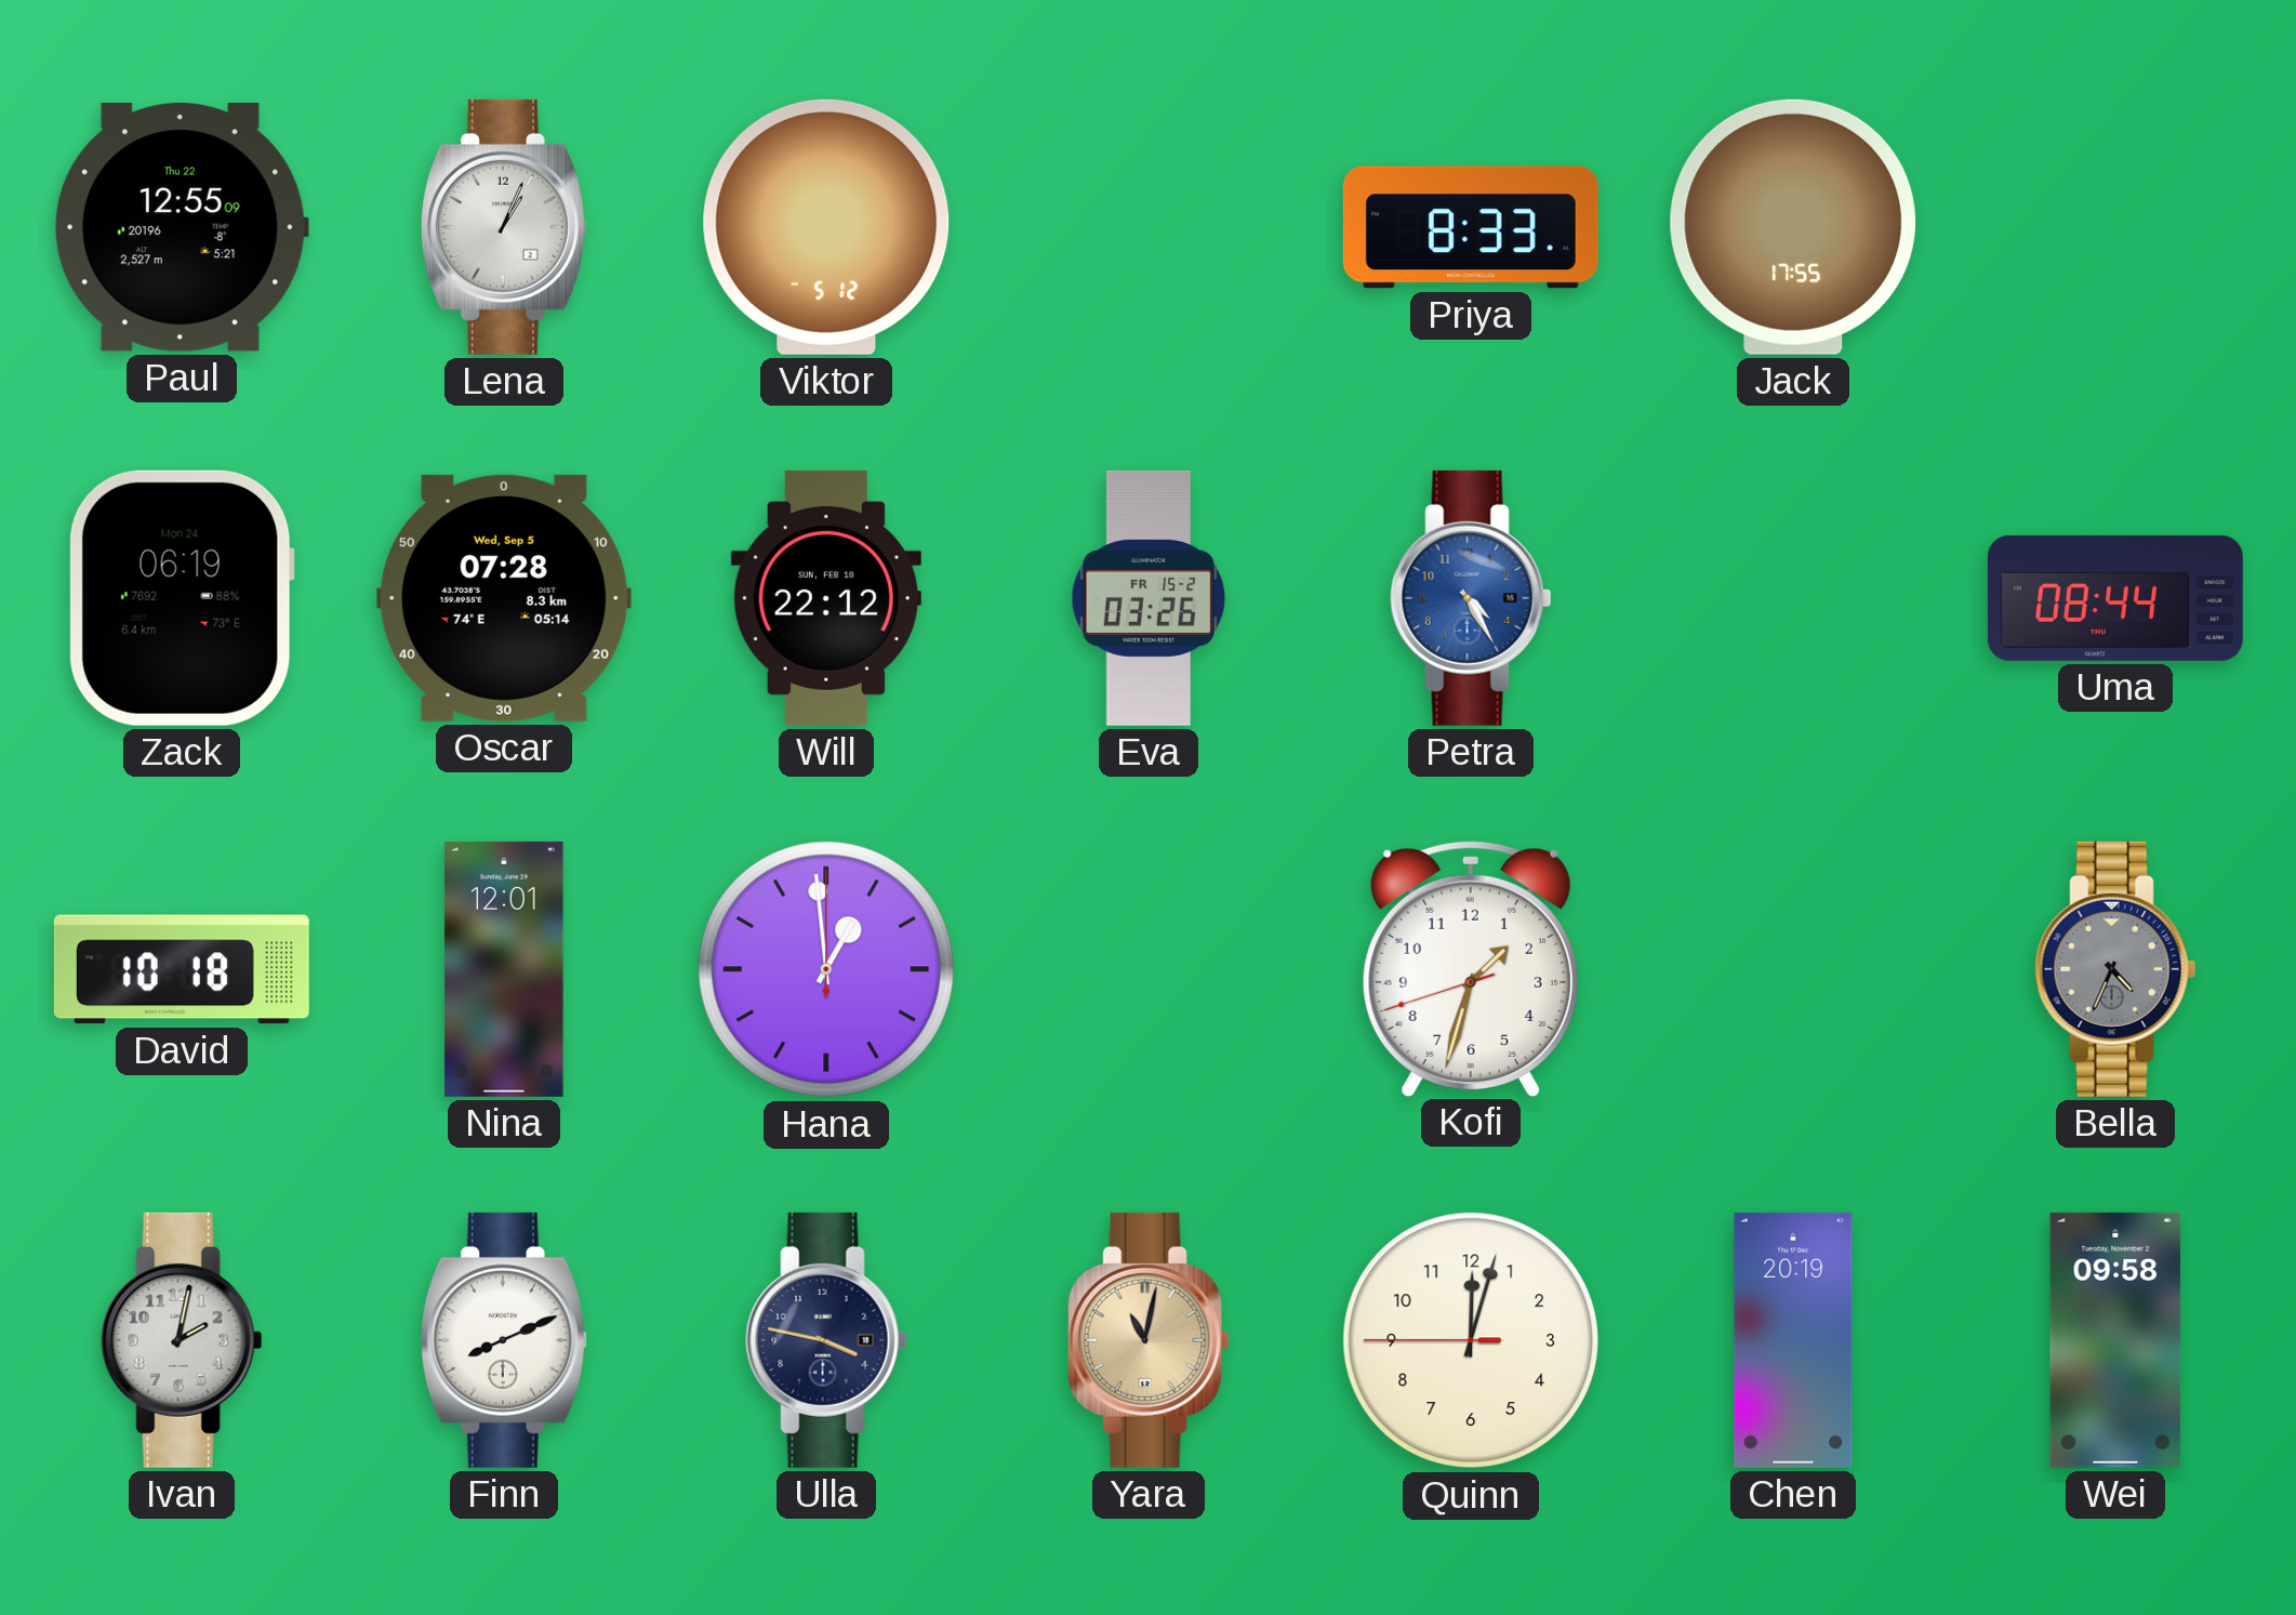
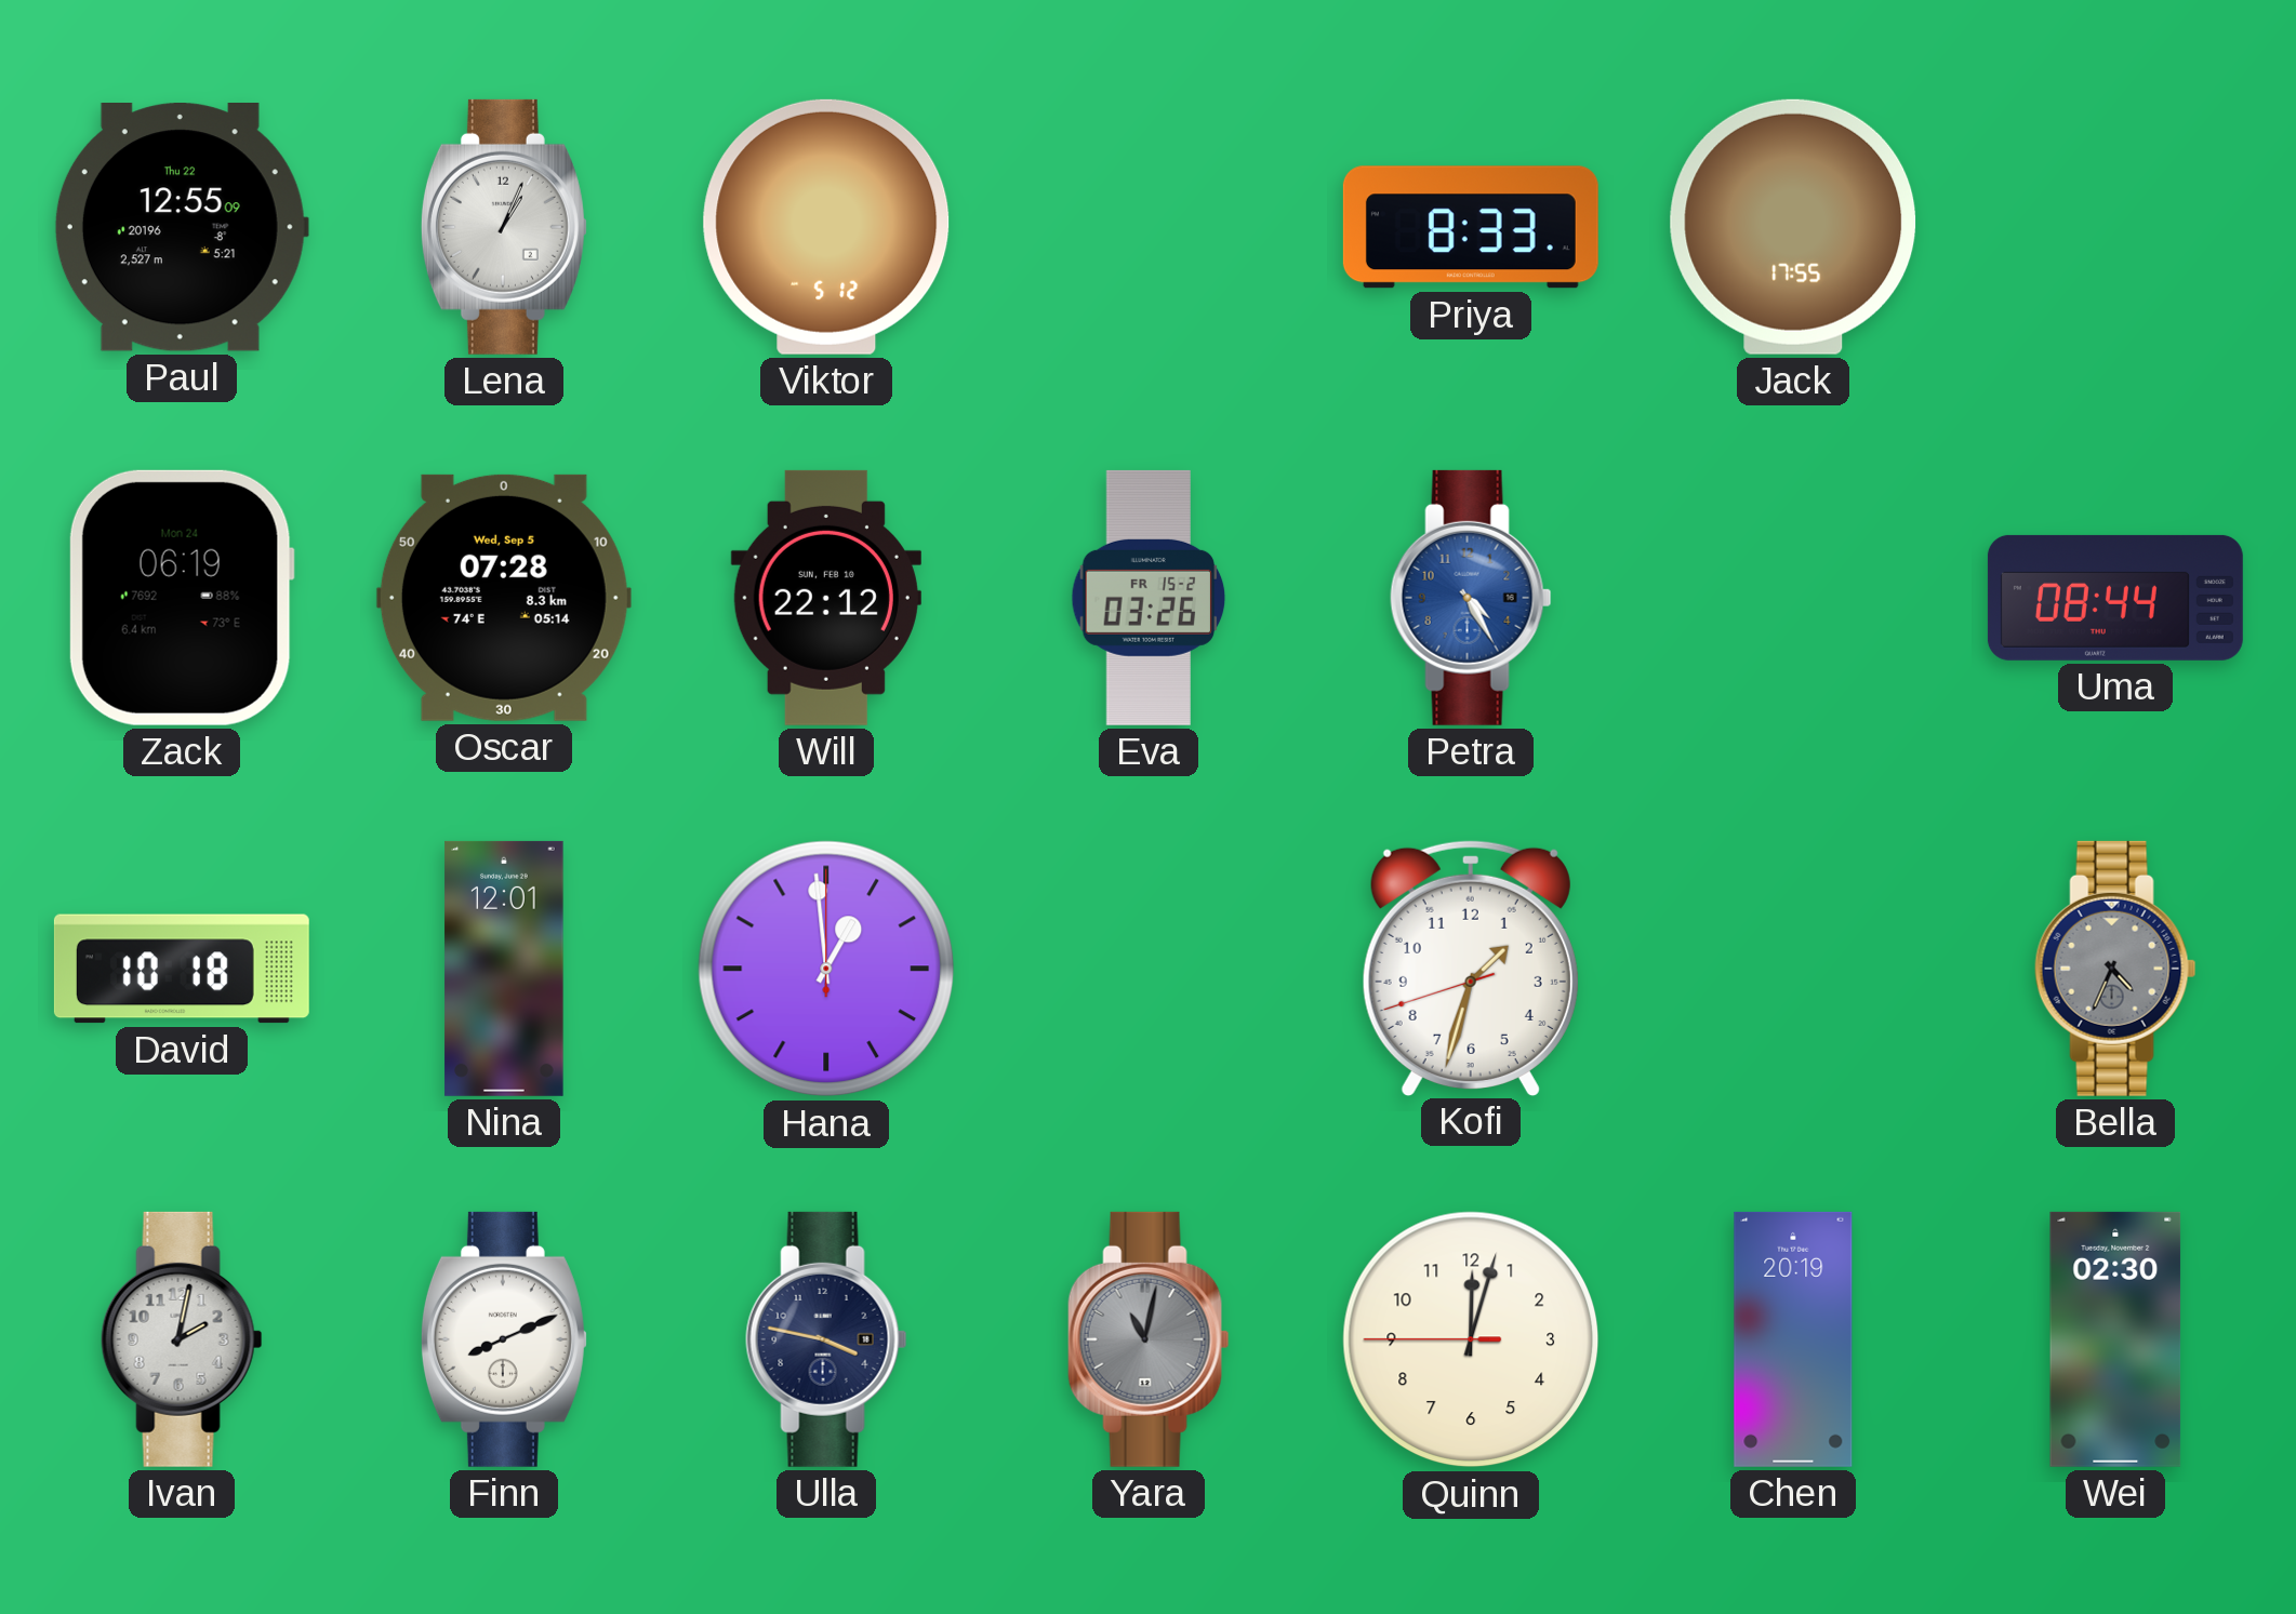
Yara dial: champagne -> grey
Wei: 09:58 -> 02:30
